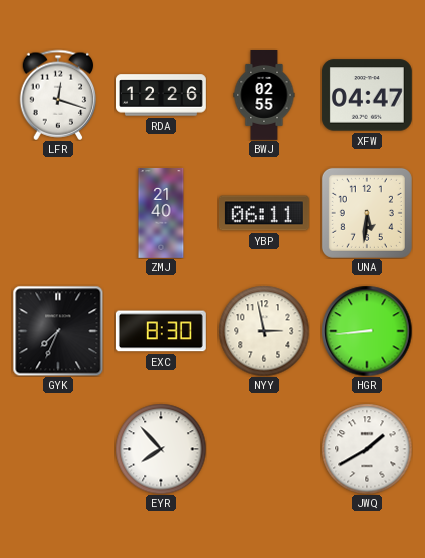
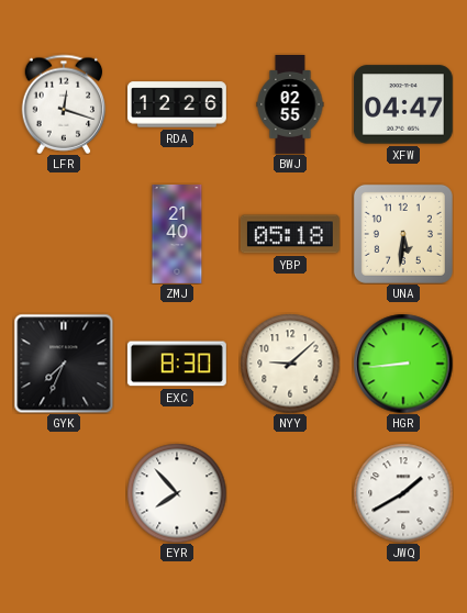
YBP: 06:11 -> 05:18
NYY: 2:58 -> 9:08
